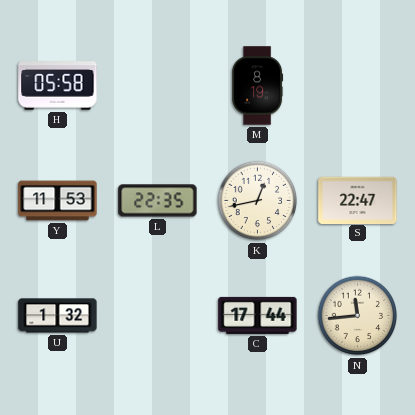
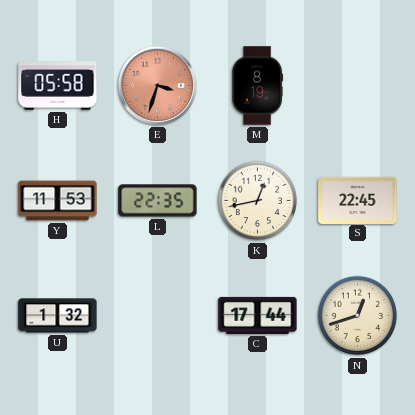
E: none -> 3:33
S: 22:47 -> 22:45
N: 11:44 -> 12:42
